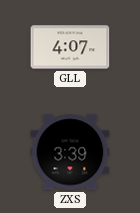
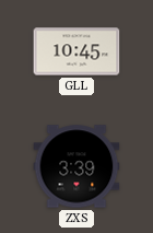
GLL: 4:07 -> 10:45
